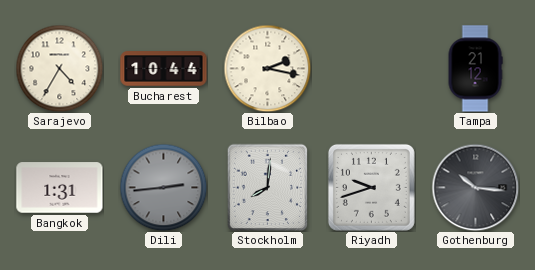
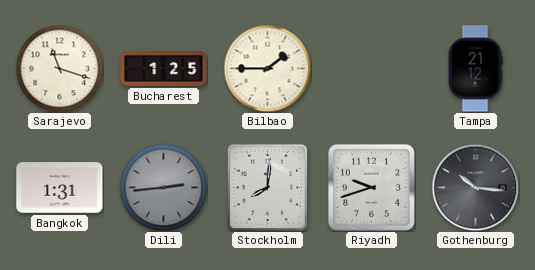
Sarajevo: 4:35 -> 11:18
Bucharest: 10:44 -> 1:25
Bilbao: 2:17 -> 1:45
